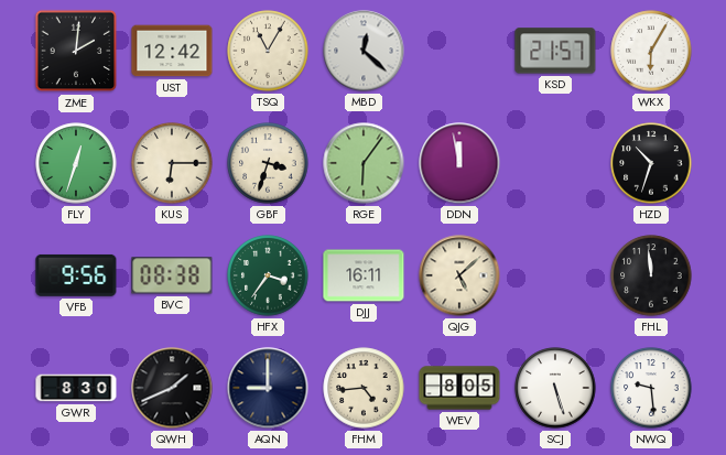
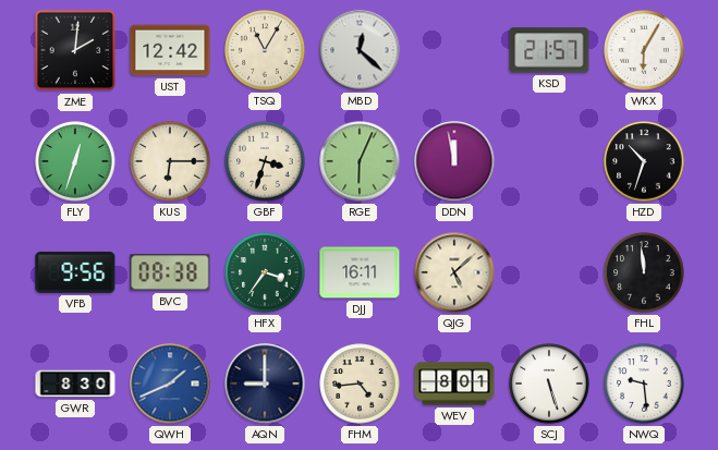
RGE: 6:06 -> 6:04
QWH dial: black -> blue
WEV: 8:05 -> 8:01
